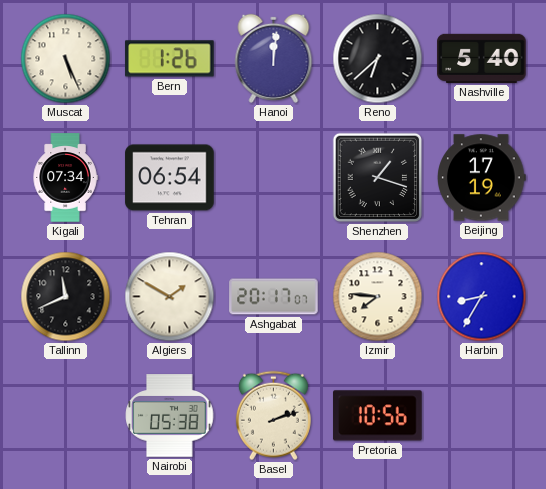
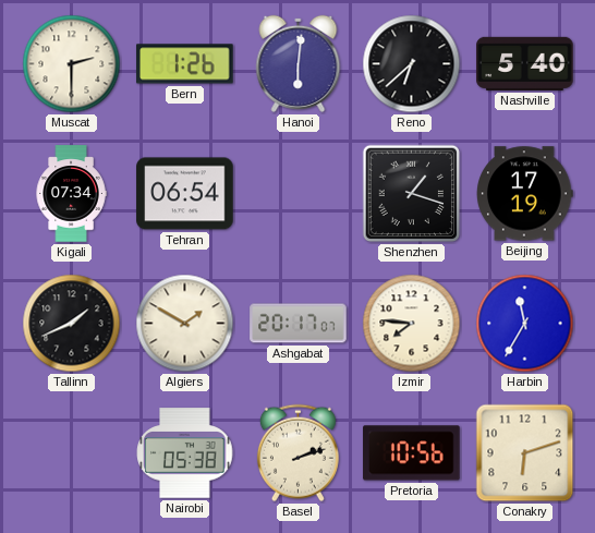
Muscat: 5:26 -> 2:30
Hanoi: 12:01 -> 6:01
Tallinn: 11:41 -> 1:41
Harbin: 8:35 -> 11:35
Conakry: none -> 6:12
